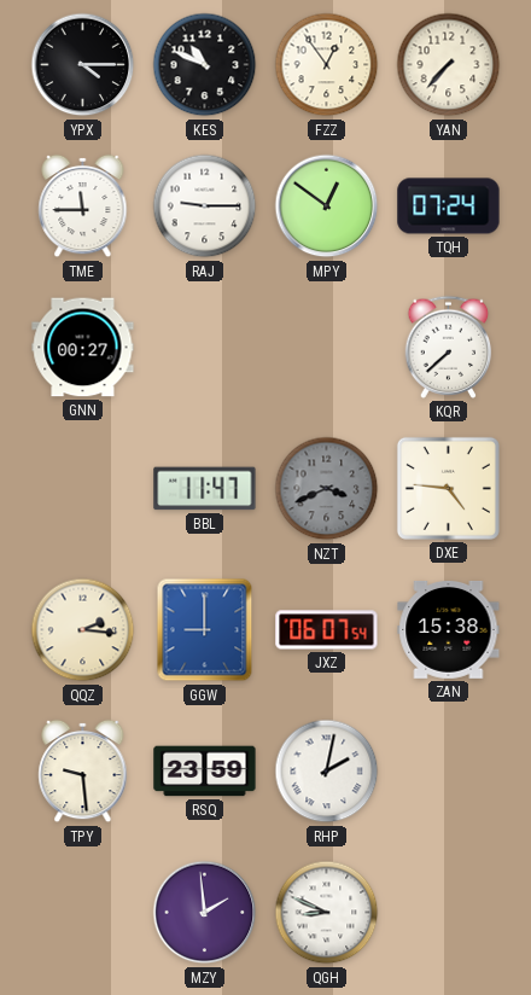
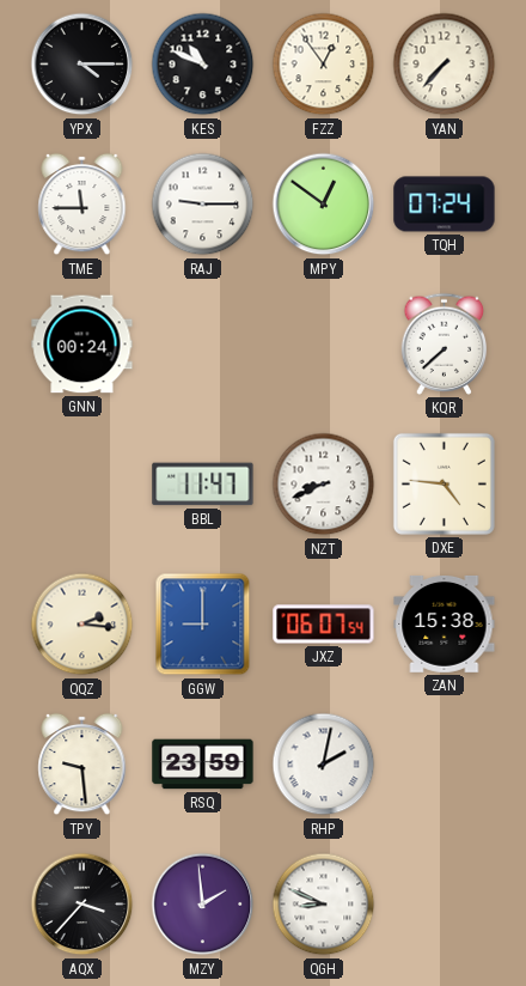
GNN: 00:27 -> 00:24
NZT: 3:41 -> 8:41
NZT dial: grey -> white
AQX: none -> 3:37
